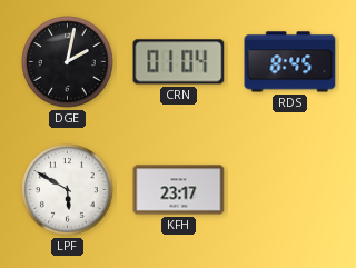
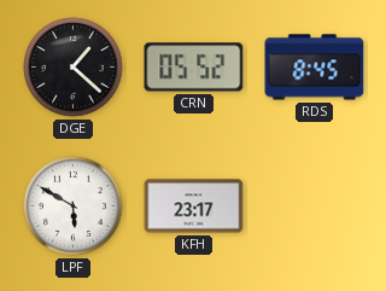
DGE: 2:02 -> 1:22
CRN: 01:04 -> 05:52
